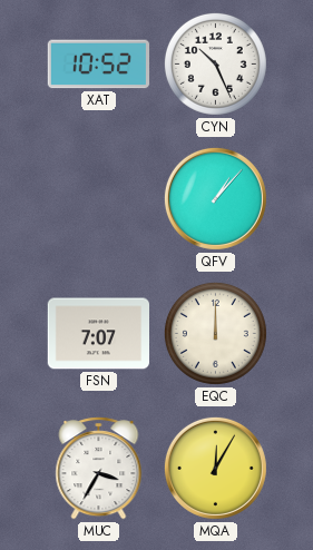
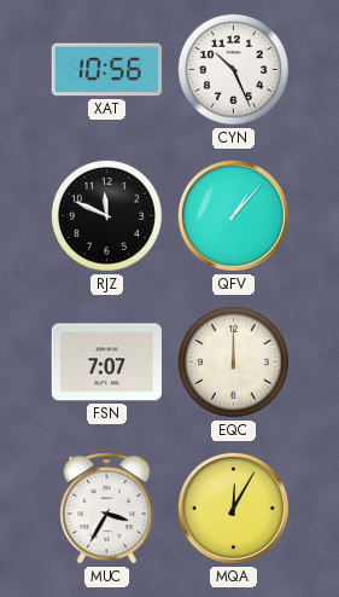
XAT: 10:52 -> 10:56
RJZ: none -> 11:49
